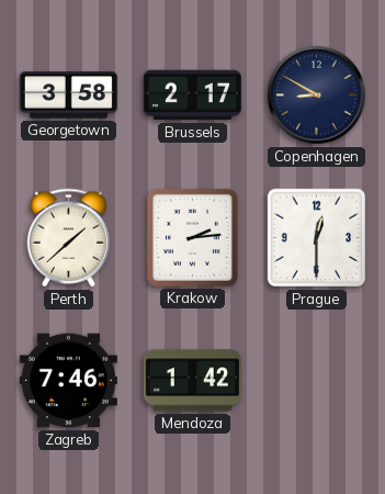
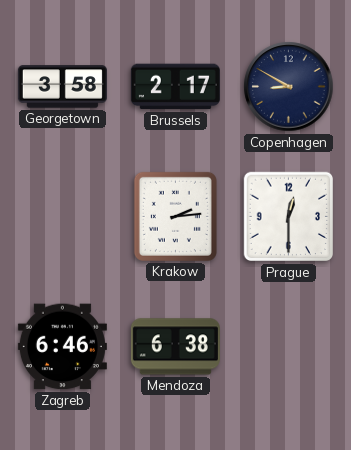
Perth: 1:38 -> none
Zagreb: 7:46 -> 6:46
Mendoza: 1:42 -> 6:38
